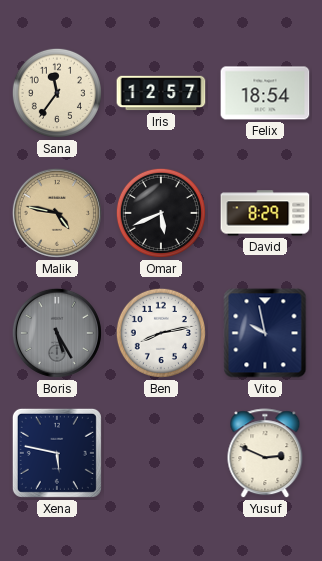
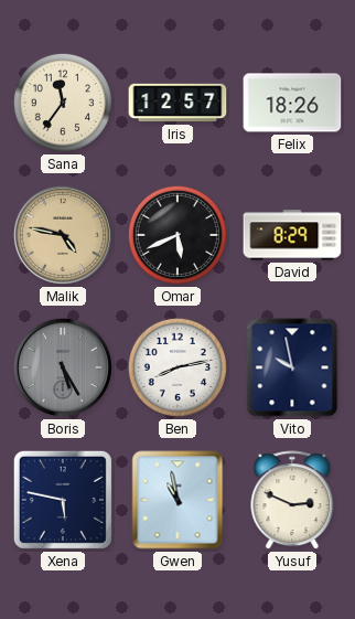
Felix: 18:54 -> 18:26
Gwen: none -> 10:58
